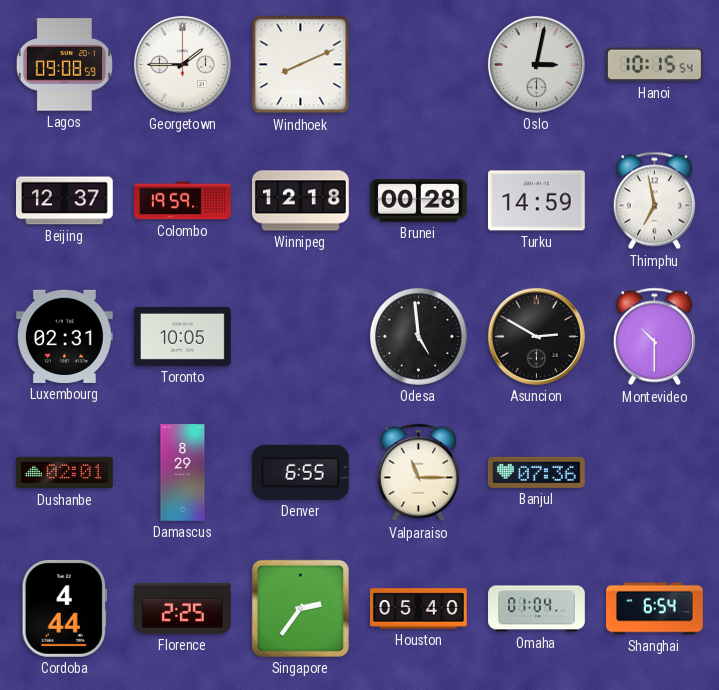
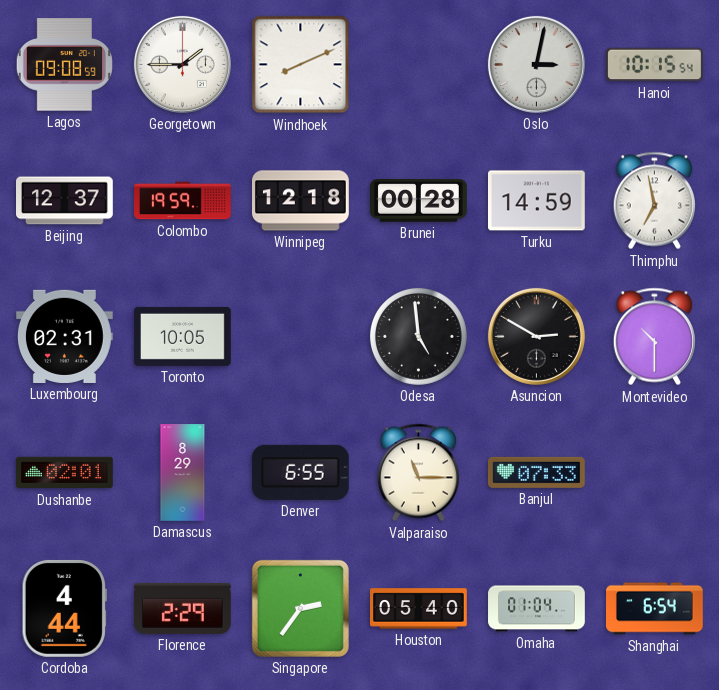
Banjul: 07:36 -> 07:33
Florence: 2:25 -> 2:29
